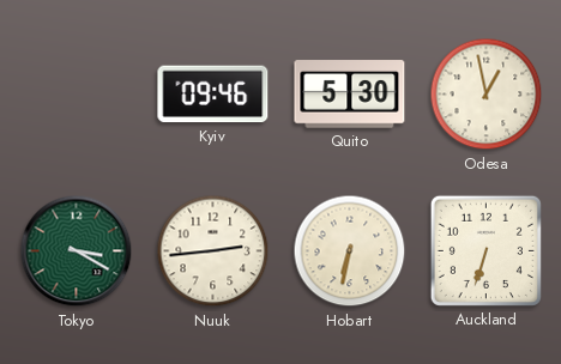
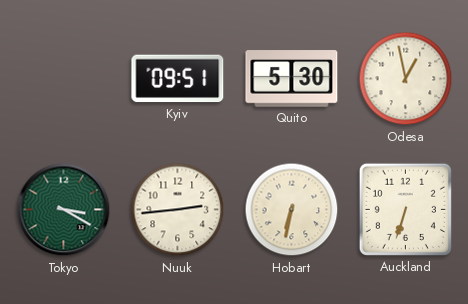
Kyiv: 09:46 -> 09:51
